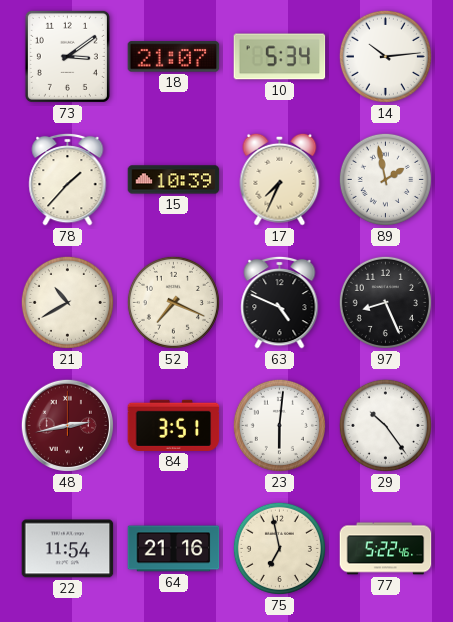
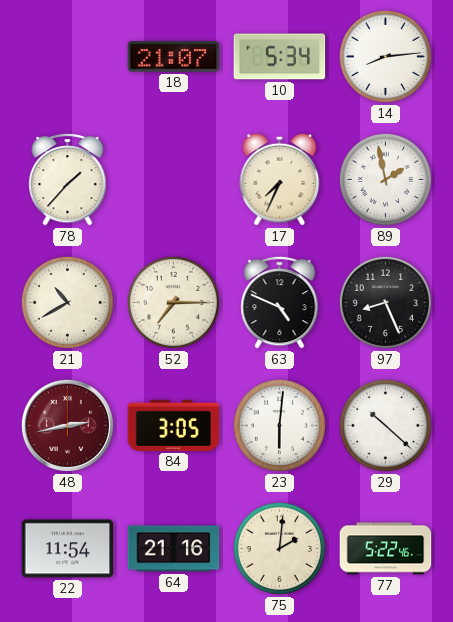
73: 3:09 -> none
14: 10:14 -> 8:14
15: 10:39 -> none
52: 7:19 -> 7:15
84: 3:51 -> 3:05
29: 10:24 -> 10:22
75: 6:58 -> 2:01
